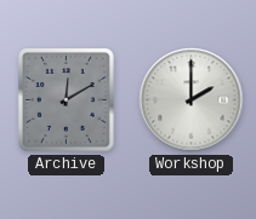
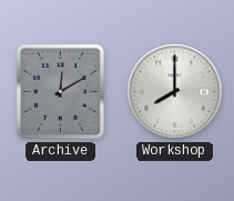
Workshop: 2:00 -> 8:00
